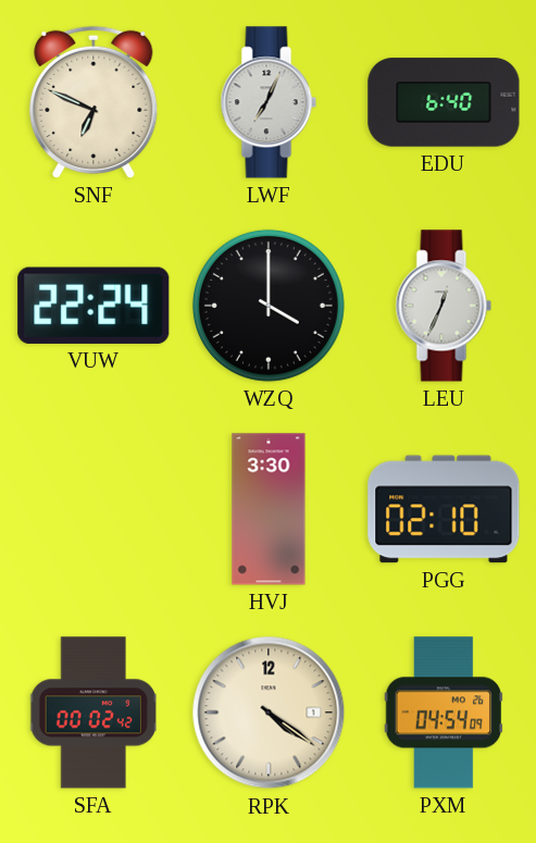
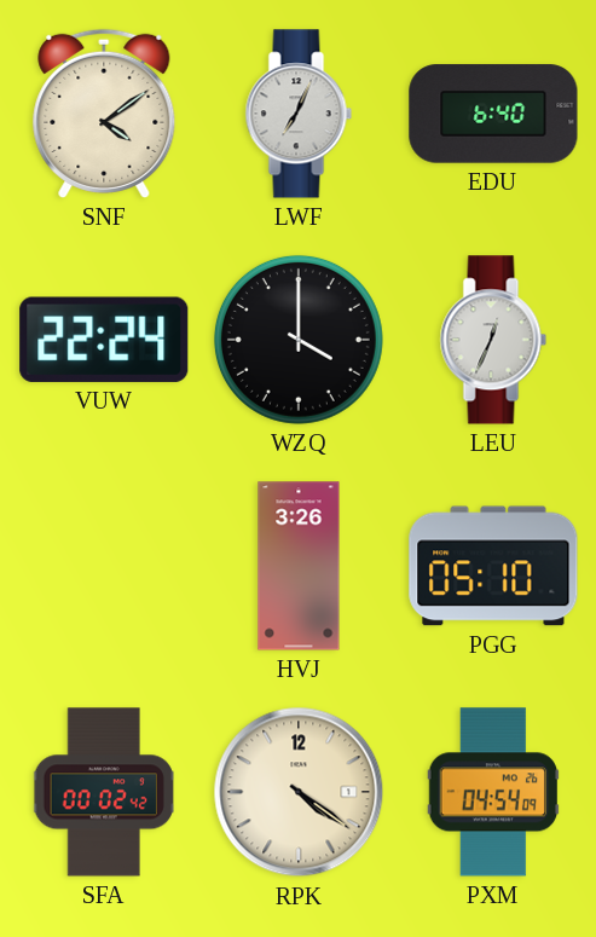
SNF: 6:49 -> 4:09
HVJ: 3:30 -> 3:26
PGG: 02:10 -> 05:10
